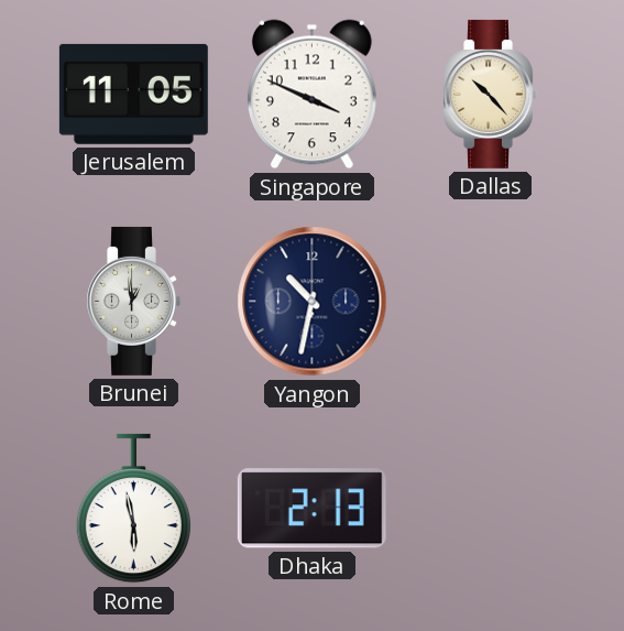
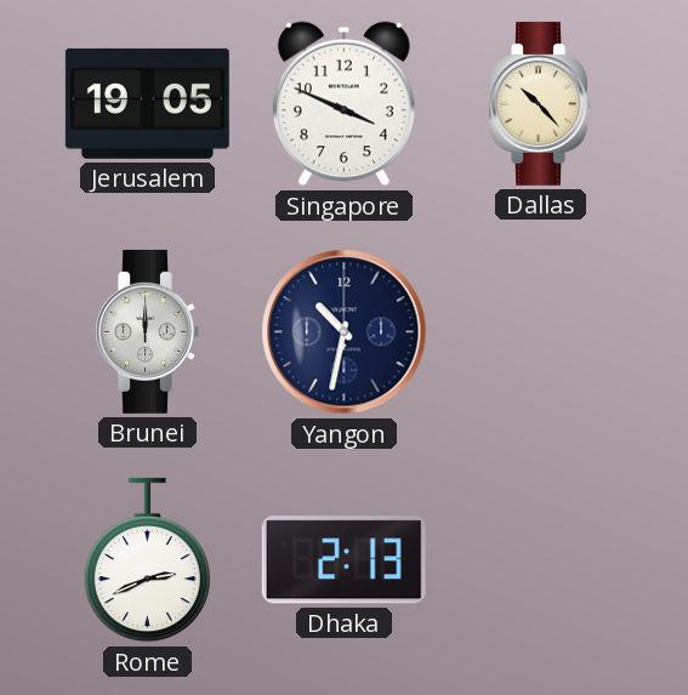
Jerusalem: 11:05 -> 19:05
Brunei: 12:59 -> 12:00
Rome: 5:58 -> 2:41
